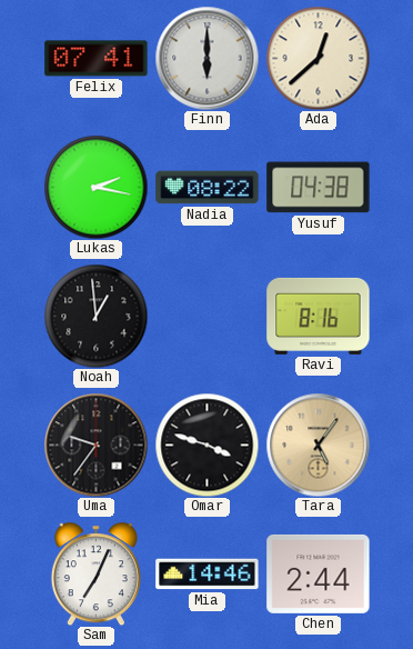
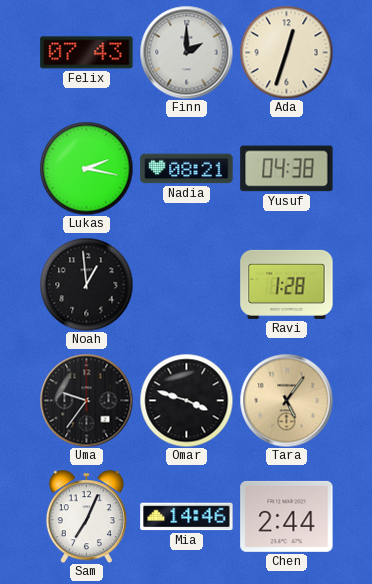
Felix: 07:41 -> 07:43
Finn: 6:00 -> 2:00
Ada: 12:38 -> 12:33
Nadia: 08:22 -> 08:21
Ravi: 8:16 -> 1:28
